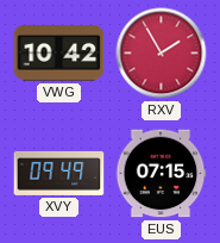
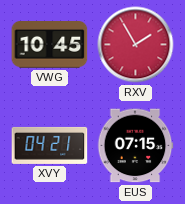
VWG: 10:42 -> 10:45
XVY: 09:49 -> 04:21
